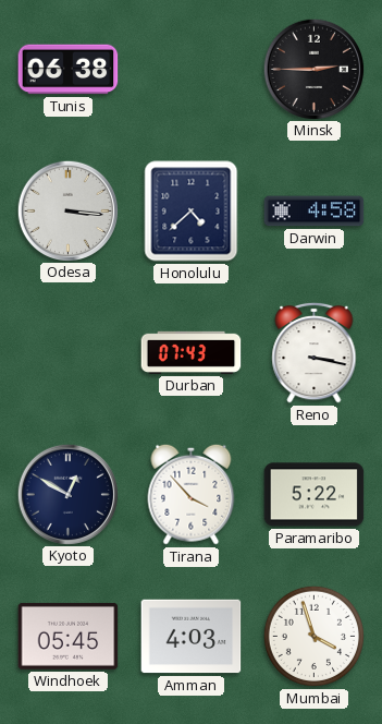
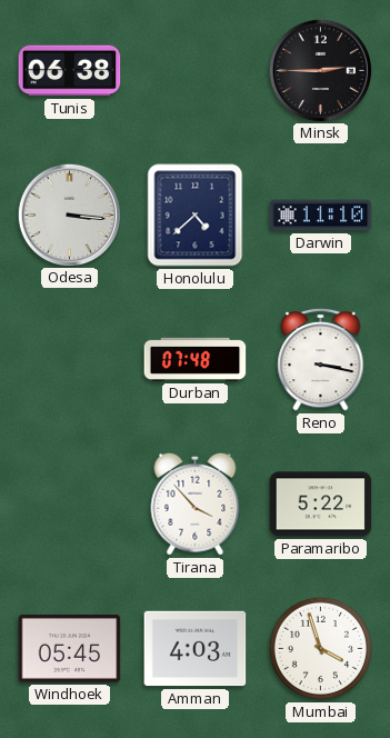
Darwin: 4:58 -> 11:10
Durban: 07:43 -> 07:48
Kyoto: 12:50 -> none
